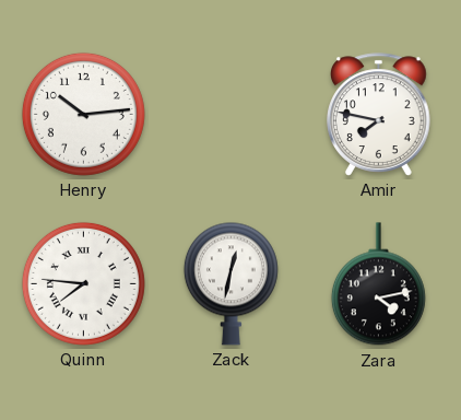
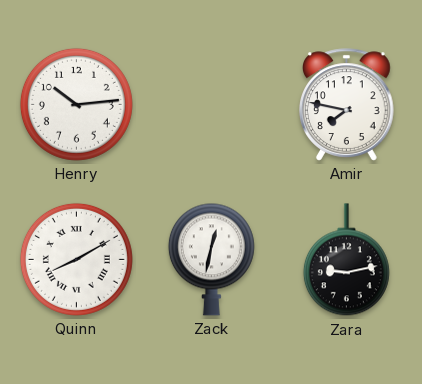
Quinn: 7:46 -> 8:10
Zara: 4:13 -> 9:13
